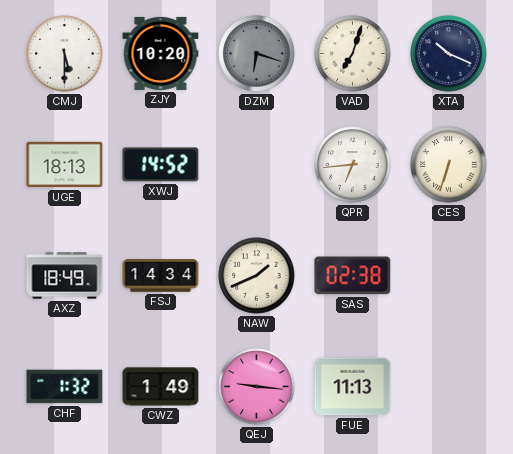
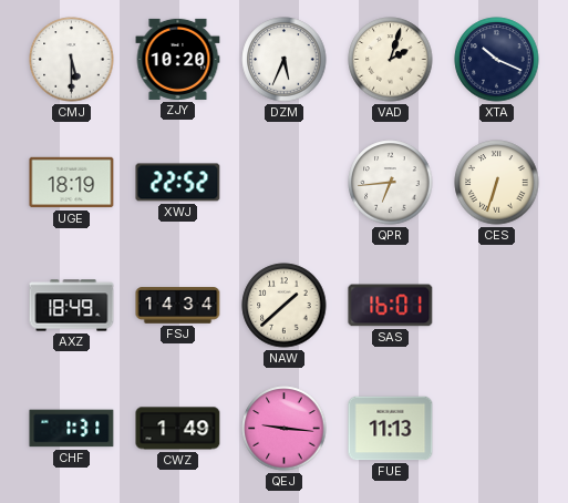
DZM: 6:18 -> 5:34
DZM dial: grey -> white
VAD: 7:03 -> 2:03
UGE: 18:13 -> 18:19
XWJ: 14:52 -> 22:52
NAW: 1:41 -> 1:38
SAS: 02:38 -> 16:01
CHF: 1:32 -> 1:31
